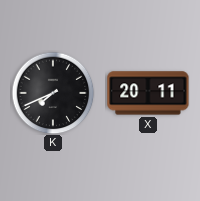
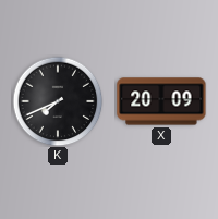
X: 20:11 -> 20:09
